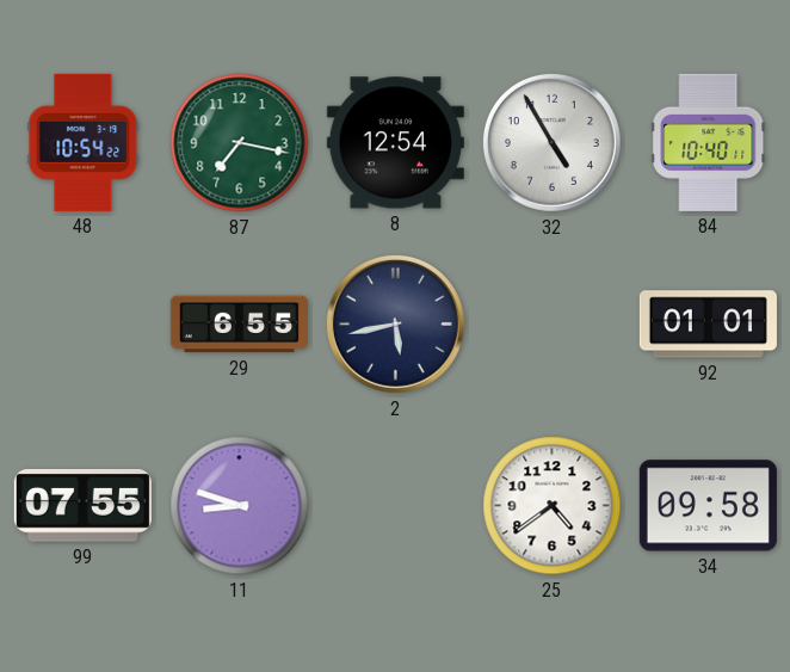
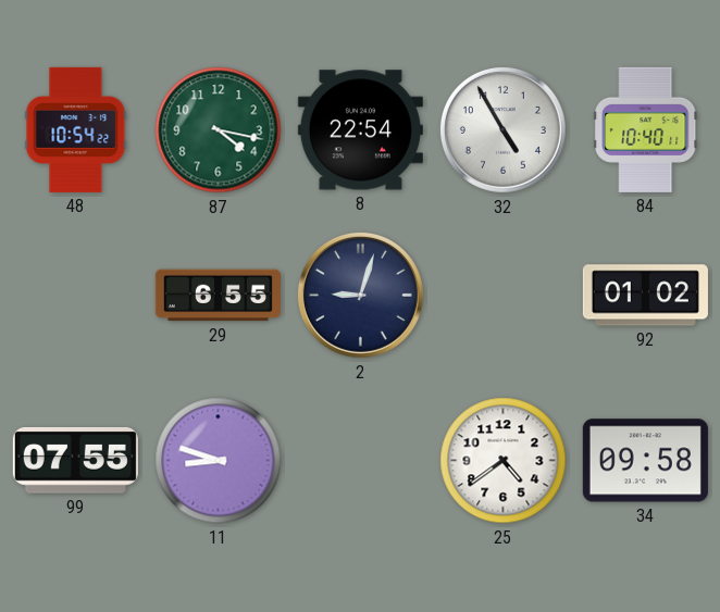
87: 7:17 -> 4:17
8: 12:54 -> 22:54
2: 5:43 -> 9:03
92: 01:01 -> 01:02
